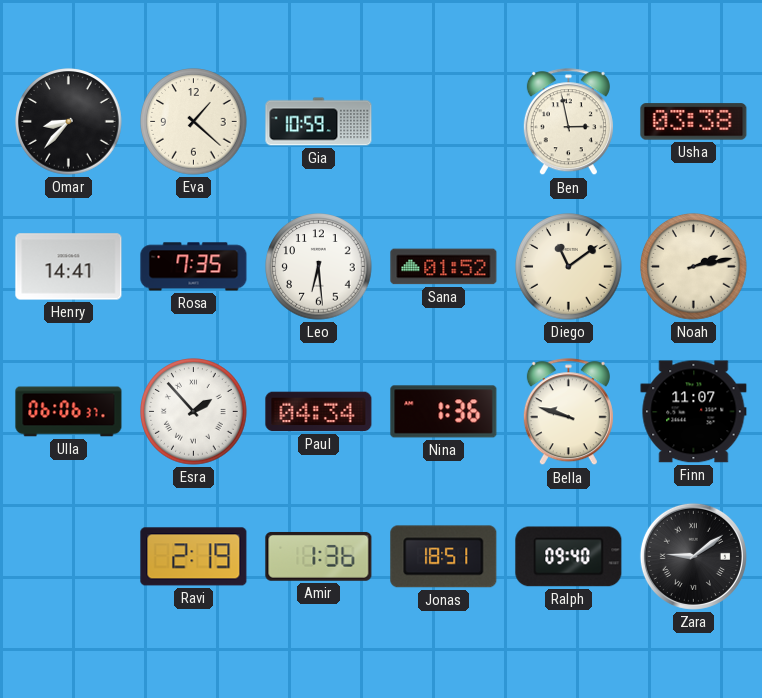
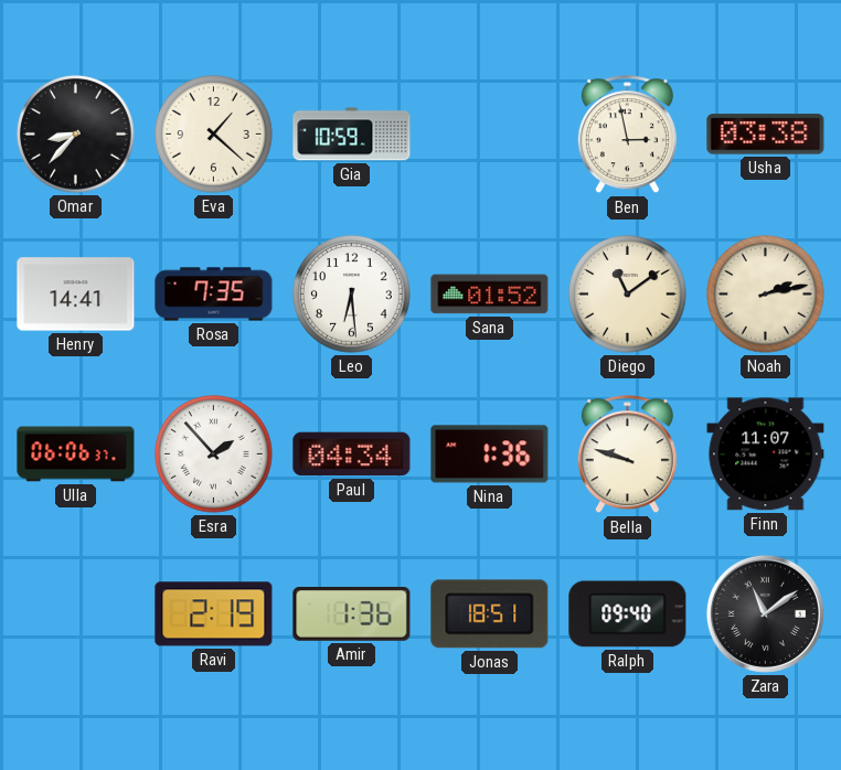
Zara: 9:09 -> 11:09
